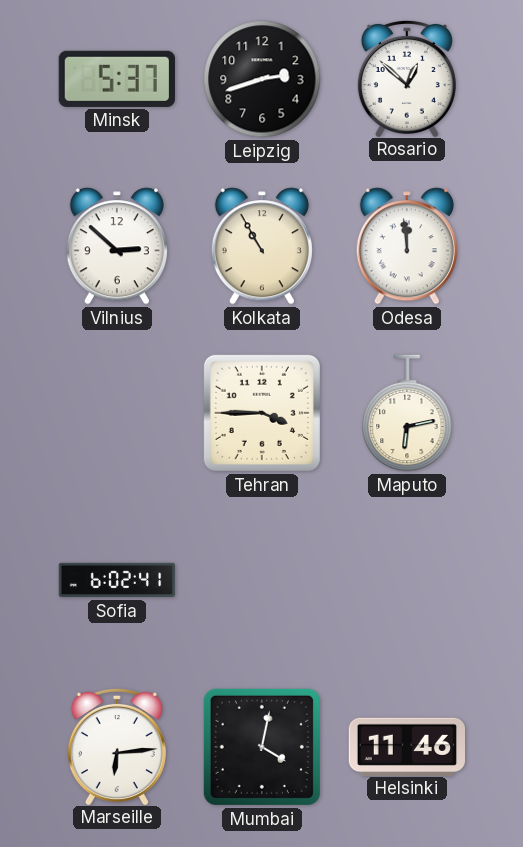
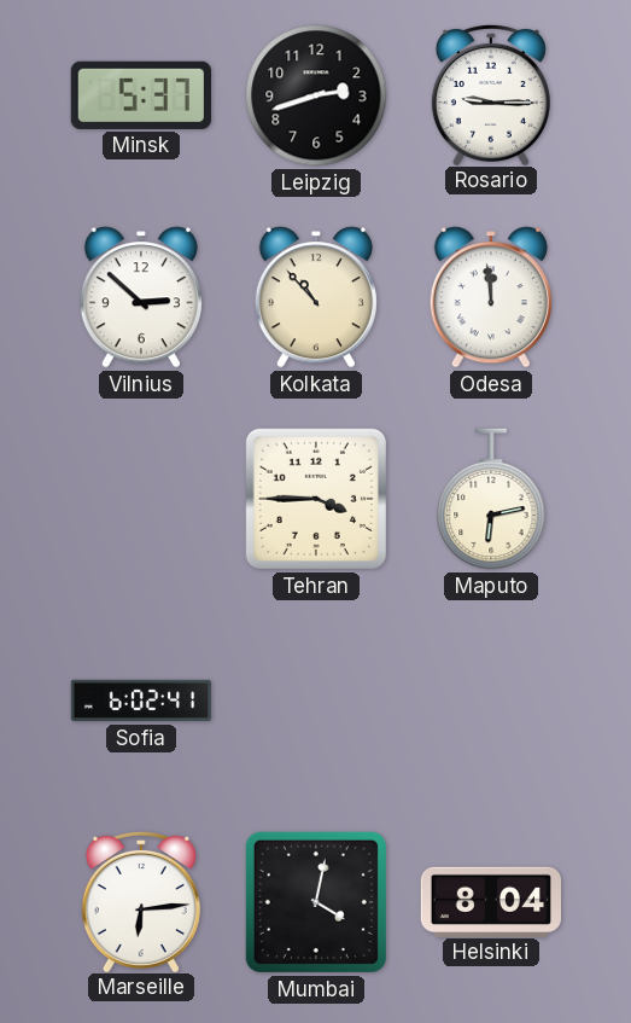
Rosario: 12:52 -> 9:15
Kolkata: 10:55 -> 10:53
Helsinki: 11:46 -> 8:04
